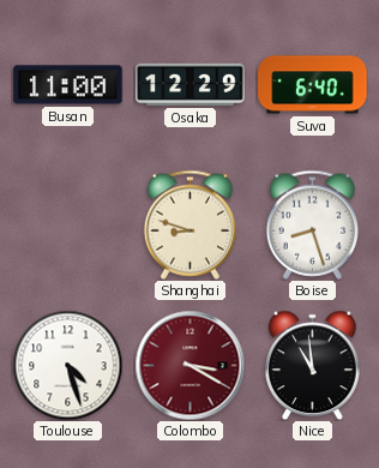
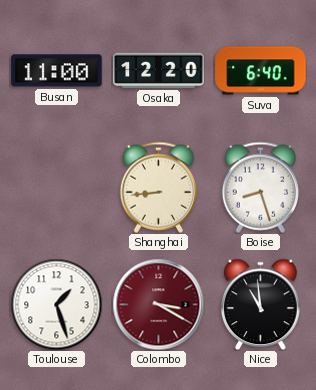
Osaka: 12:29 -> 12:20
Shanghai: 8:48 -> 8:44
Toulouse: 4:27 -> 1:27
